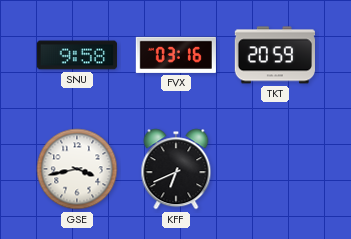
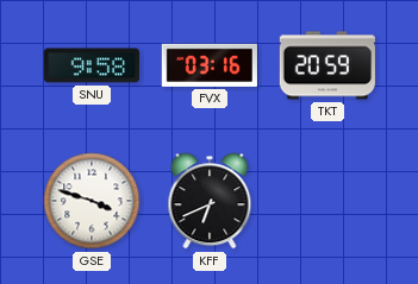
GSE: 3:43 -> 3:48
